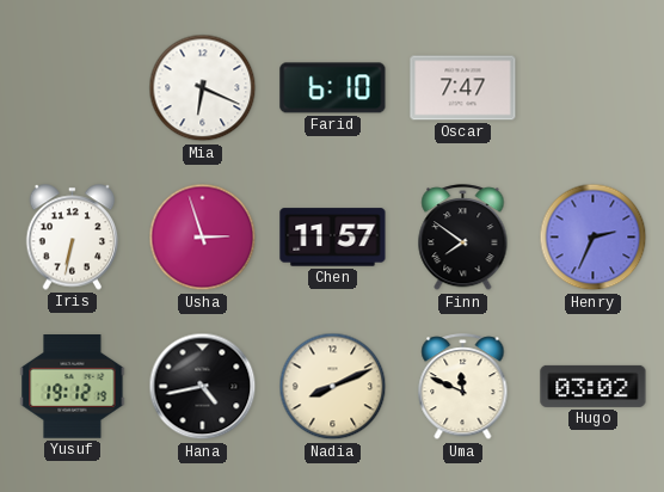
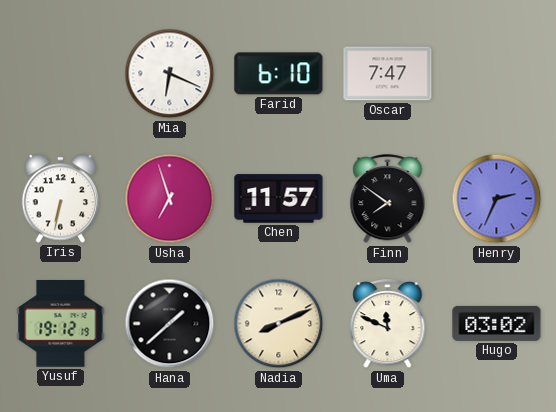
Usha: 2:57 -> 6:57
Hana: 4:43 -> 1:38
